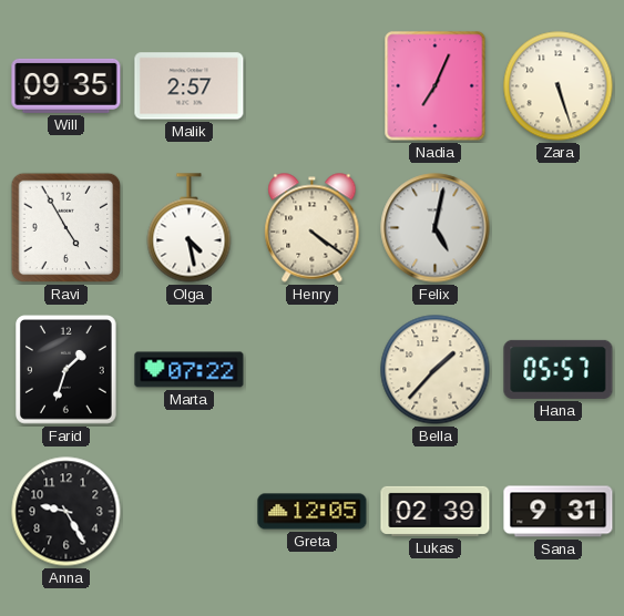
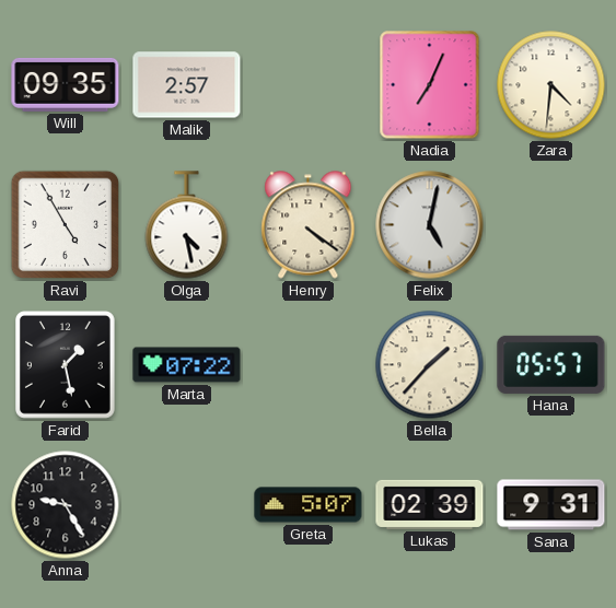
Zara: 5:27 -> 4:31
Farid: 1:33 -> 1:28
Greta: 12:05 -> 5:07
